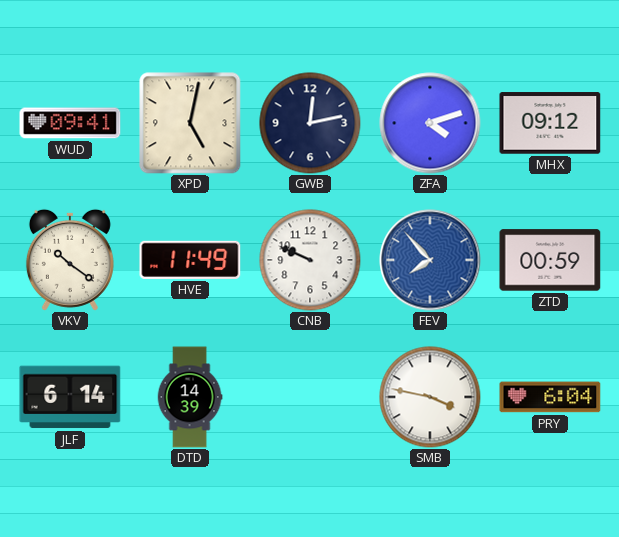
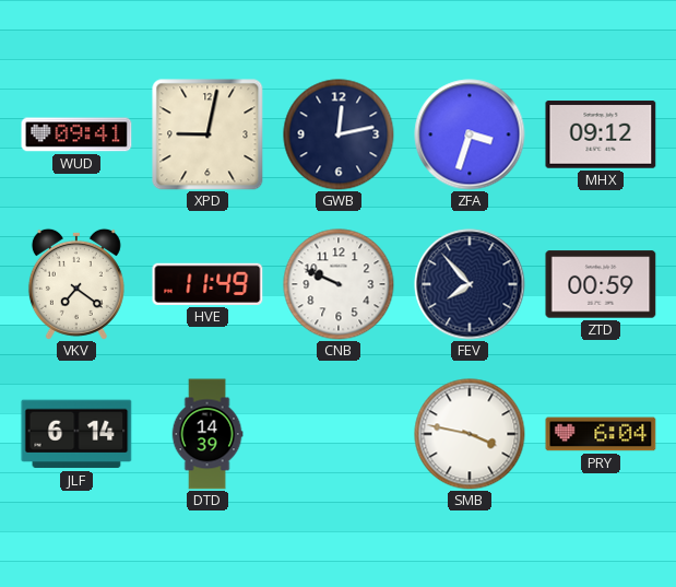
XPD: 5:02 -> 9:02
ZFA: 4:12 -> 3:33
VKV: 10:21 -> 7:21
FEV dial: blue -> navy
